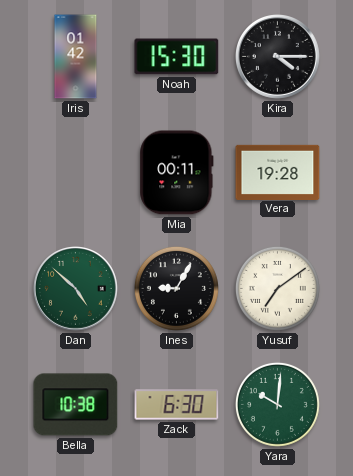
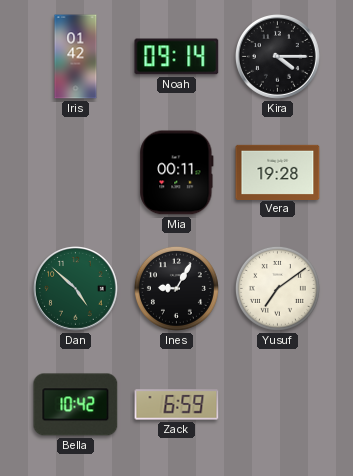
Noah: 15:30 -> 09:14
Bella: 10:38 -> 10:42
Zack: 6:30 -> 6:59
Yara: 10:01 -> none
